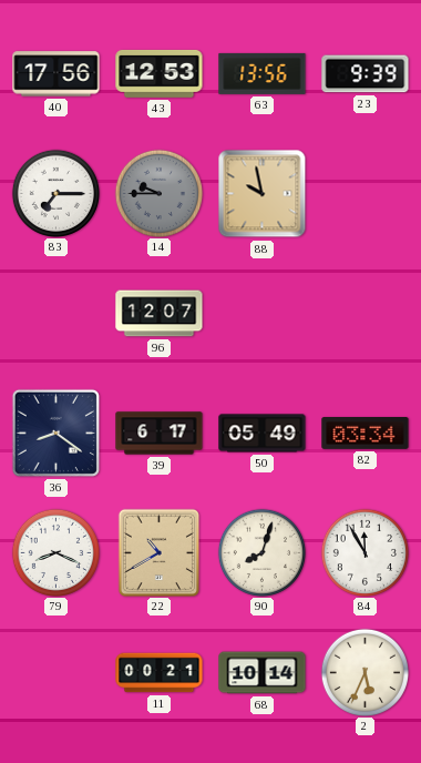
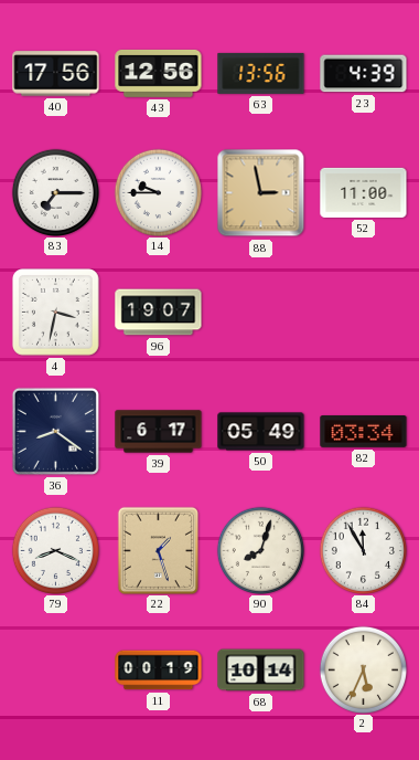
43: 12:53 -> 12:56
23: 9:39 -> 4:39
14 dial: grey -> white
88: 9:58 -> 2:58
52: none -> 11:00
4: none -> 3:32
96: 12:07 -> 19:07
22: 10:40 -> 1:27
11: 00:21 -> 00:19
